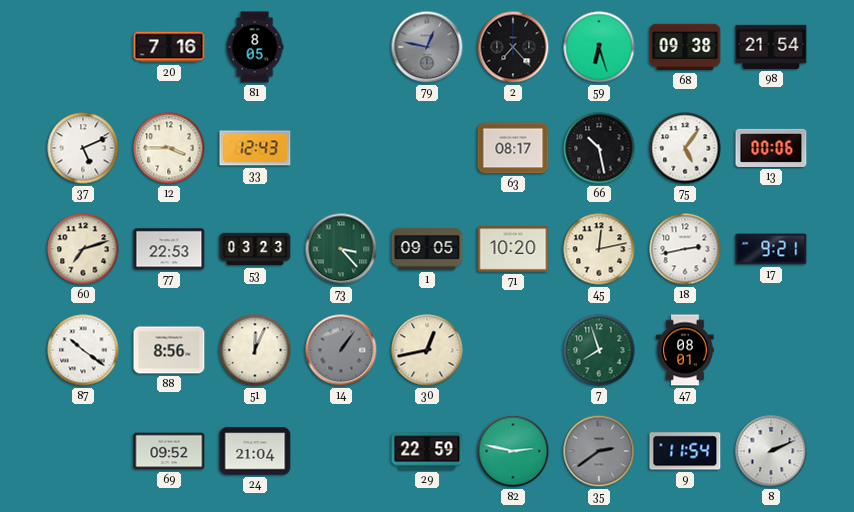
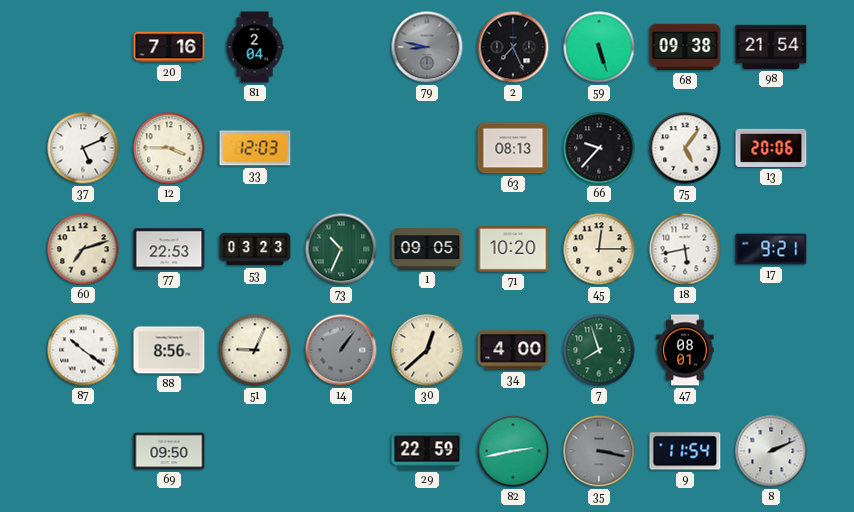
81: 8:05 -> 2:04
79: 12:47 -> 8:47
2: 7:23 -> 7:26
59: 6:27 -> 5:27
33: 12:43 -> 12:03
63: 08:17 -> 08:13
66: 10:28 -> 9:37
13: 00:06 -> 20:06
73: 3:23 -> 10:34
45: 12:13 -> 12:15
18: 2:43 -> 5:43
51: 12:04 -> 9:04
30: 12:43 -> 12:38
34: none -> 4:00
69: 09:52 -> 09:50
24: 21:04 -> none
82: 2:47 -> 2:43
35: 2:39 -> 3:17
